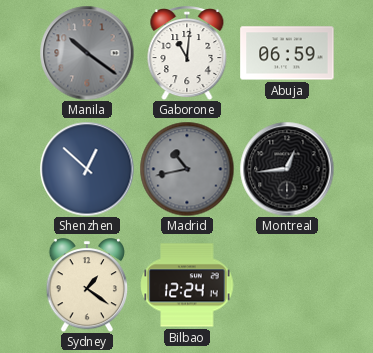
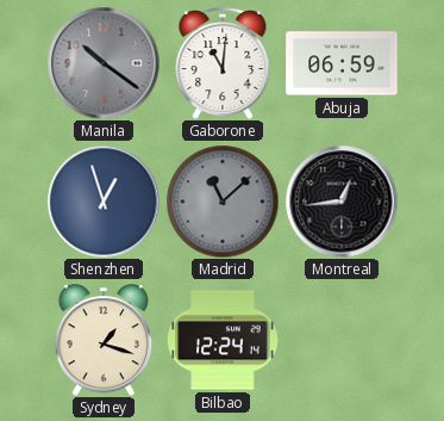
Shenzhen: 12:52 -> 12:57
Madrid: 10:43 -> 11:08
Sydney: 1:21 -> 1:18
